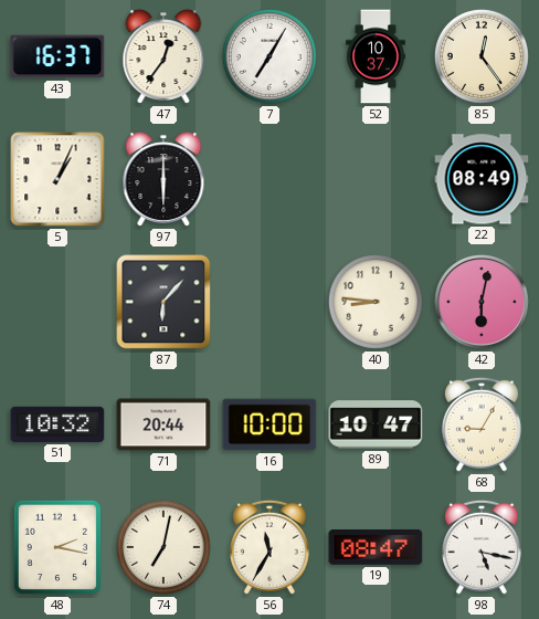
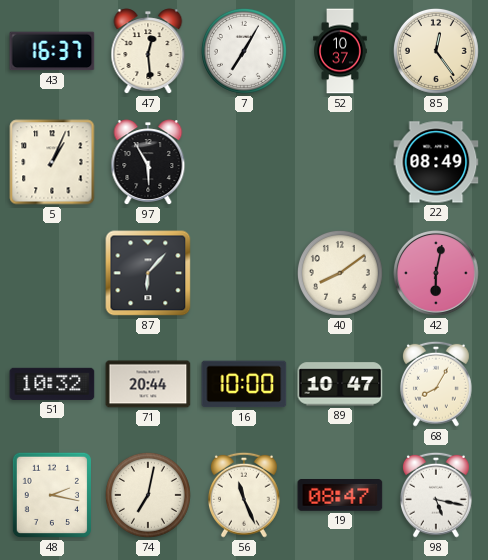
47: 12:36 -> 12:29
97: 6:00 -> 5:55
40: 8:46 -> 8:09
68: 9:05 -> 8:05
56: 11:35 -> 11:26
